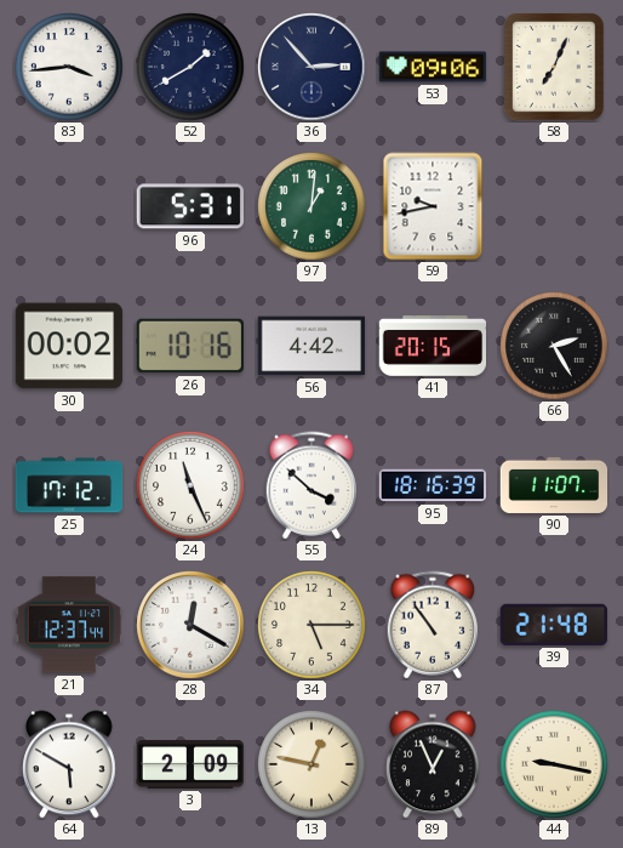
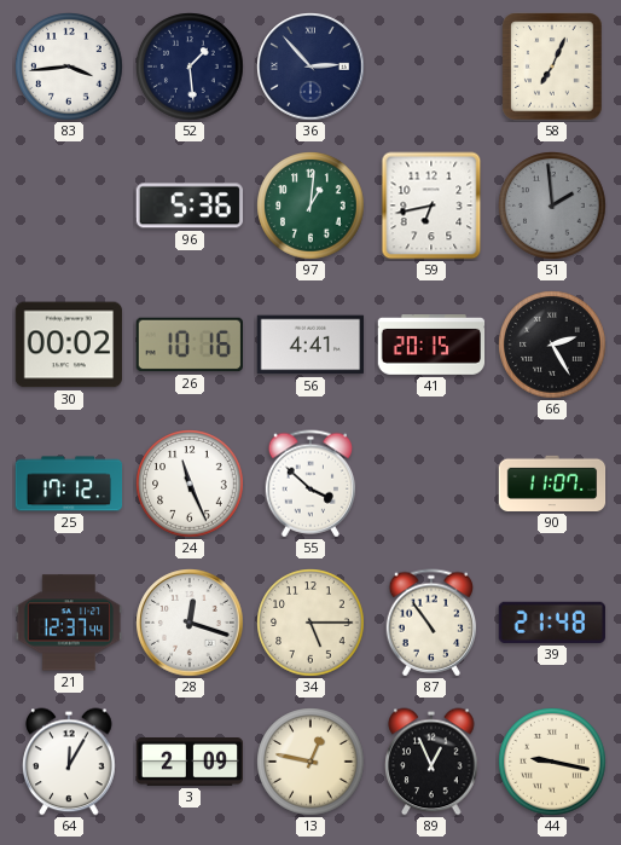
52: 1:40 -> 1:29
53: 09:06 -> none
96: 5:31 -> 5:36
59: 9:43 -> 6:43
51: none -> 1:59
56: 4:42 -> 4:41
95: 18:16 -> none
28: 12:20 -> 12:18
64: 5:50 -> 12:05
